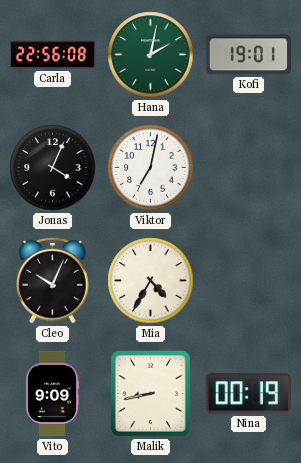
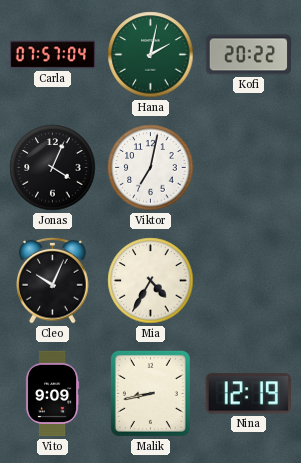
Carla: 22:56 -> 07:57
Kofi: 19:01 -> 20:22
Nina: 00:19 -> 12:19
